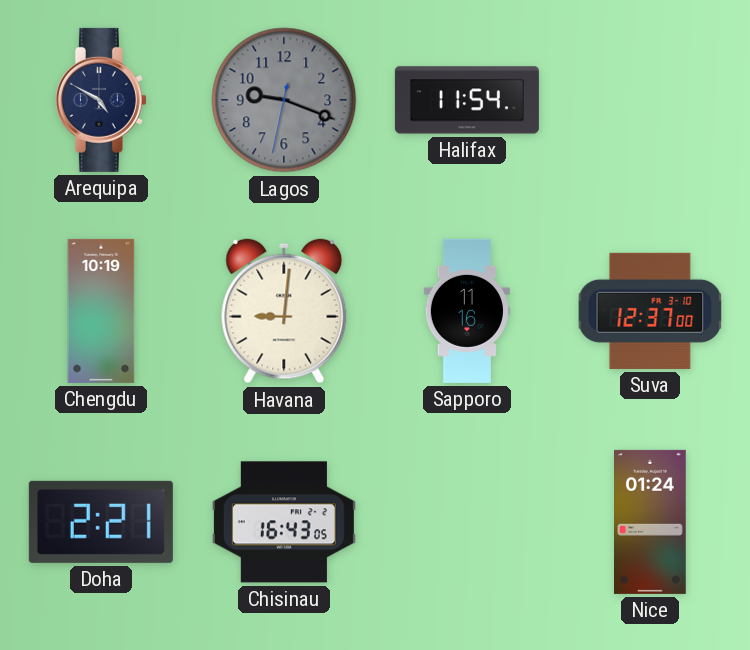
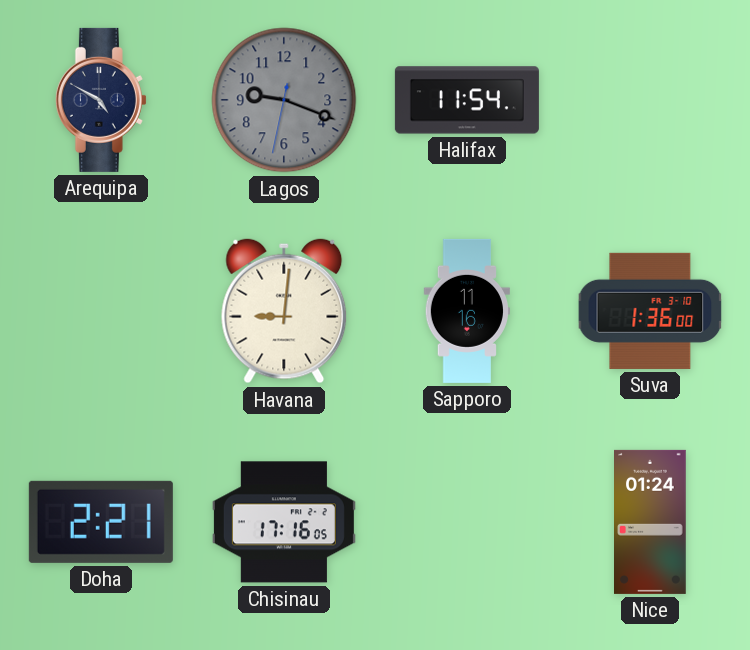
Chengdu: 10:19 -> none
Suva: 12:37 -> 1:36
Chisinau: 16:43 -> 17:16
